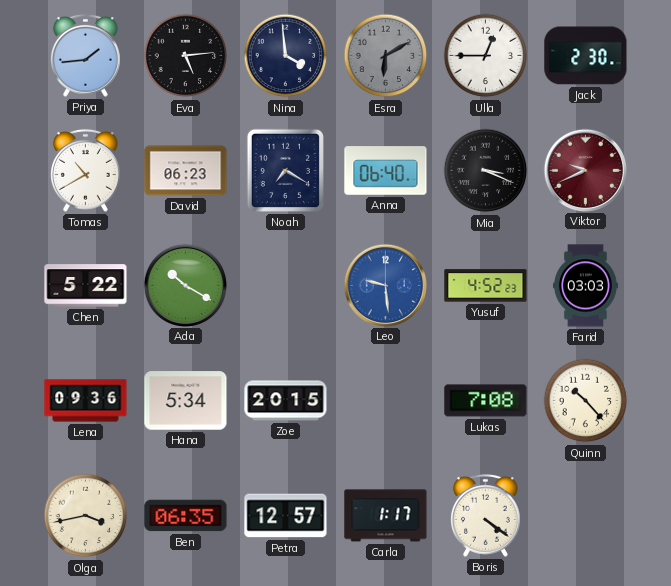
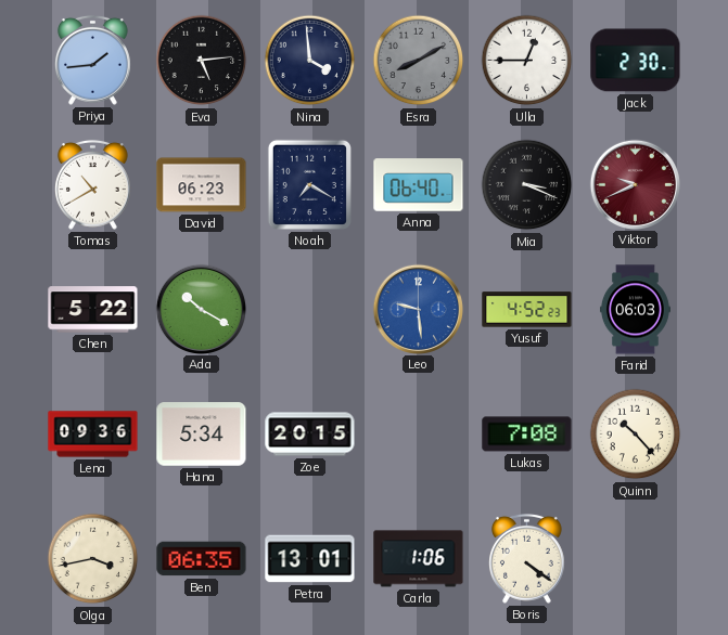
Esra: 6:10 -> 8:10
Farid: 03:03 -> 06:03
Petra: 12:57 -> 13:01
Carla: 1:17 -> 1:06
